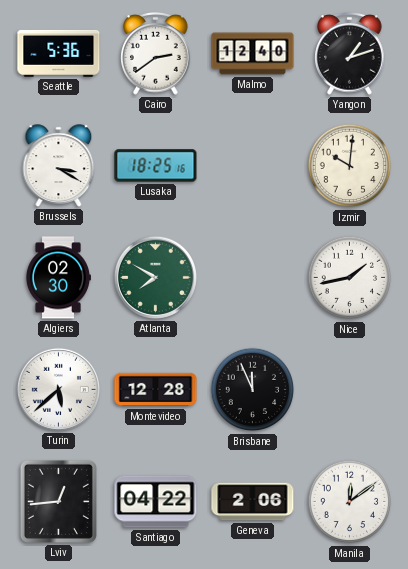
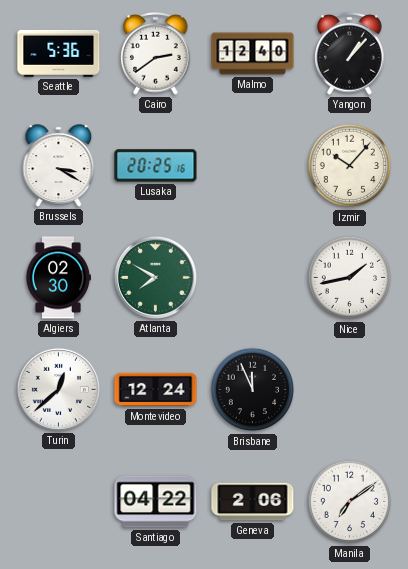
Yangon: 1:12 -> 1:07
Lusaka: 18:25 -> 20:25
Izmir: 10:01 -> 10:07
Turin: 5:38 -> 12:38
Montevideo: 12:28 -> 12:24
Lviv: 12:44 -> none
Manila: 12:09 -> 7:09
